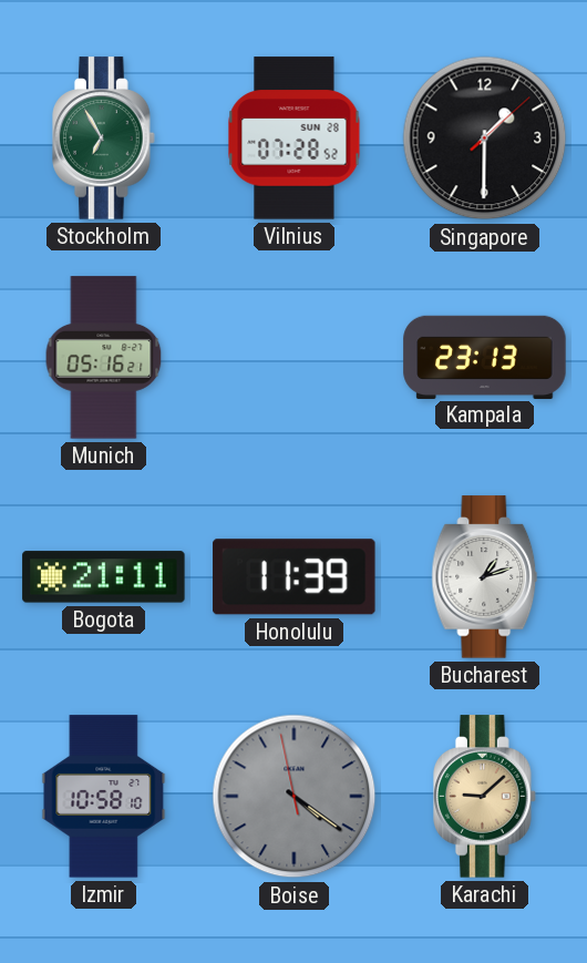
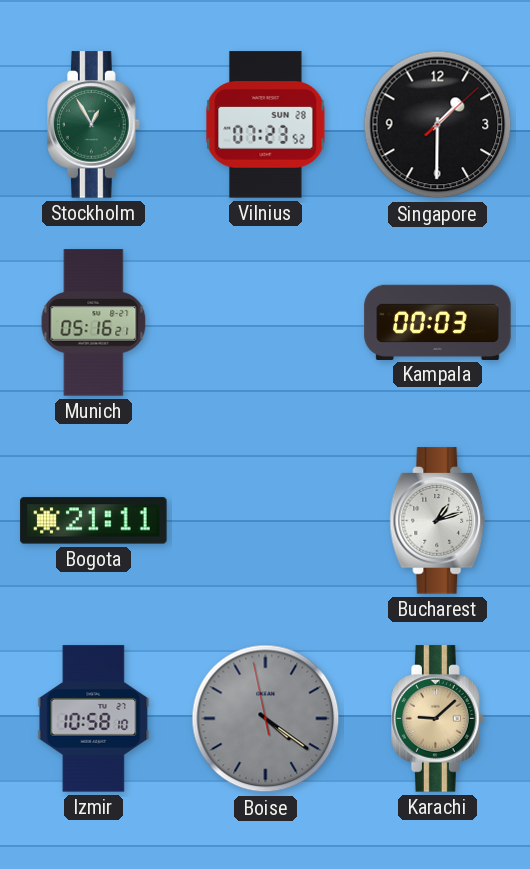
Stockholm: 6:55 -> 12:55
Vilnius: 07:28 -> 07:23
Kampala: 23:13 -> 00:03
Honolulu: 11:39 -> none
